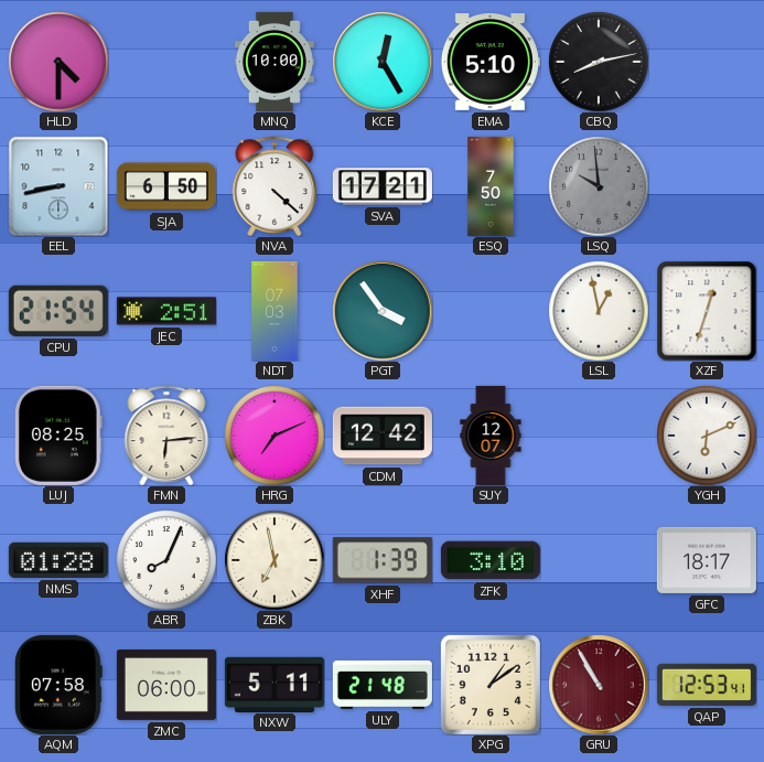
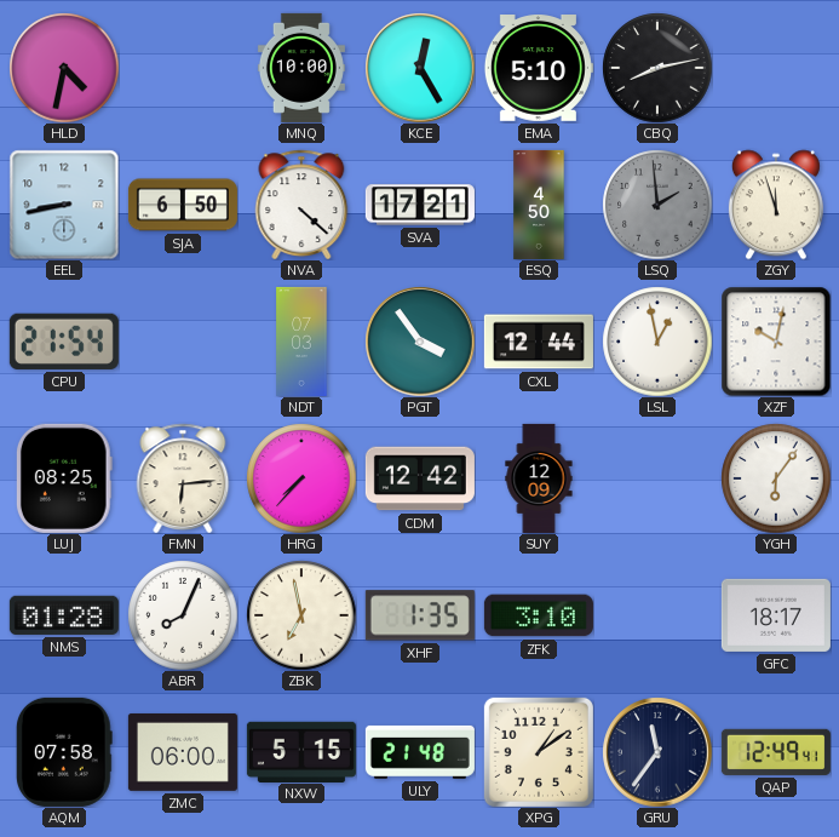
HLD: 4:30 -> 4:32
ESQ: 7:50 -> 4:50
LSQ: 9:59 -> 1:59
ZGY: none -> 11:57
JEC: 2:51 -> none
CXL: none -> 12:44
XZF: 12:33 -> 10:02
HRG: 7:11 -> 7:37
SUY: 12:07 -> 12:09
YGH: 6:11 -> 6:06
XHF: 1:39 -> 1:35
NXW: 5:11 -> 5:15
GRU: 10:55 -> 11:36
GRU dial: burgundy -> navy
QAP: 12:53 -> 12:49
